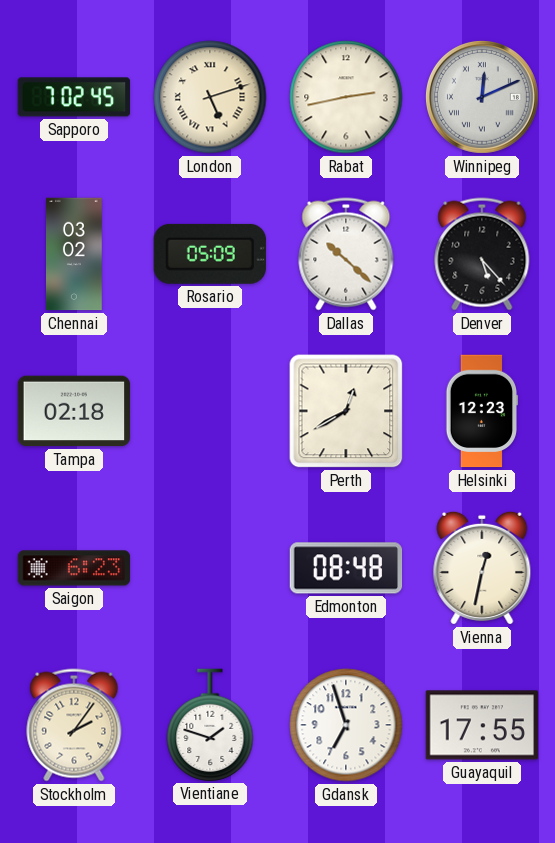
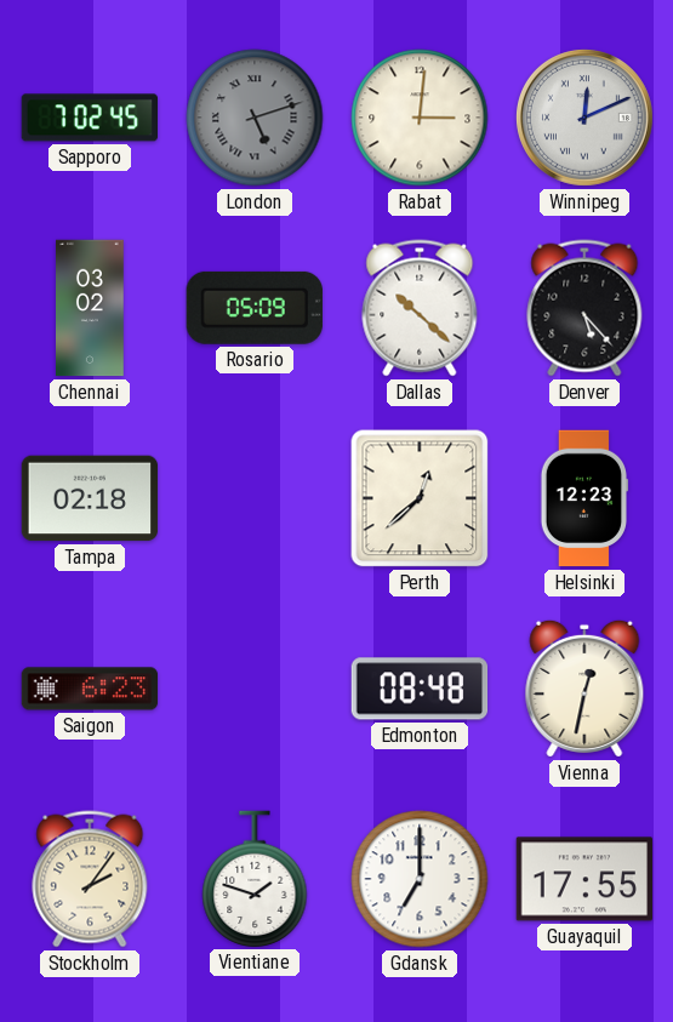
London dial: cream -> grey
Rabat: 2:43 -> 3:01
Perth: 12:40 -> 12:38
Gdansk: 6:57 -> 7:00
